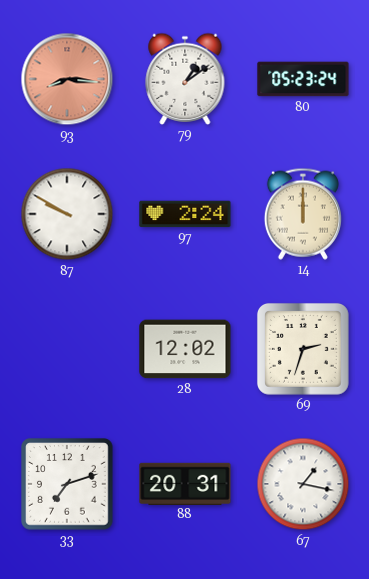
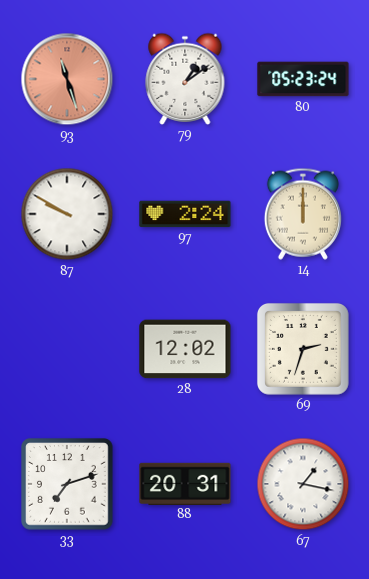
93: 8:16 -> 11:27
